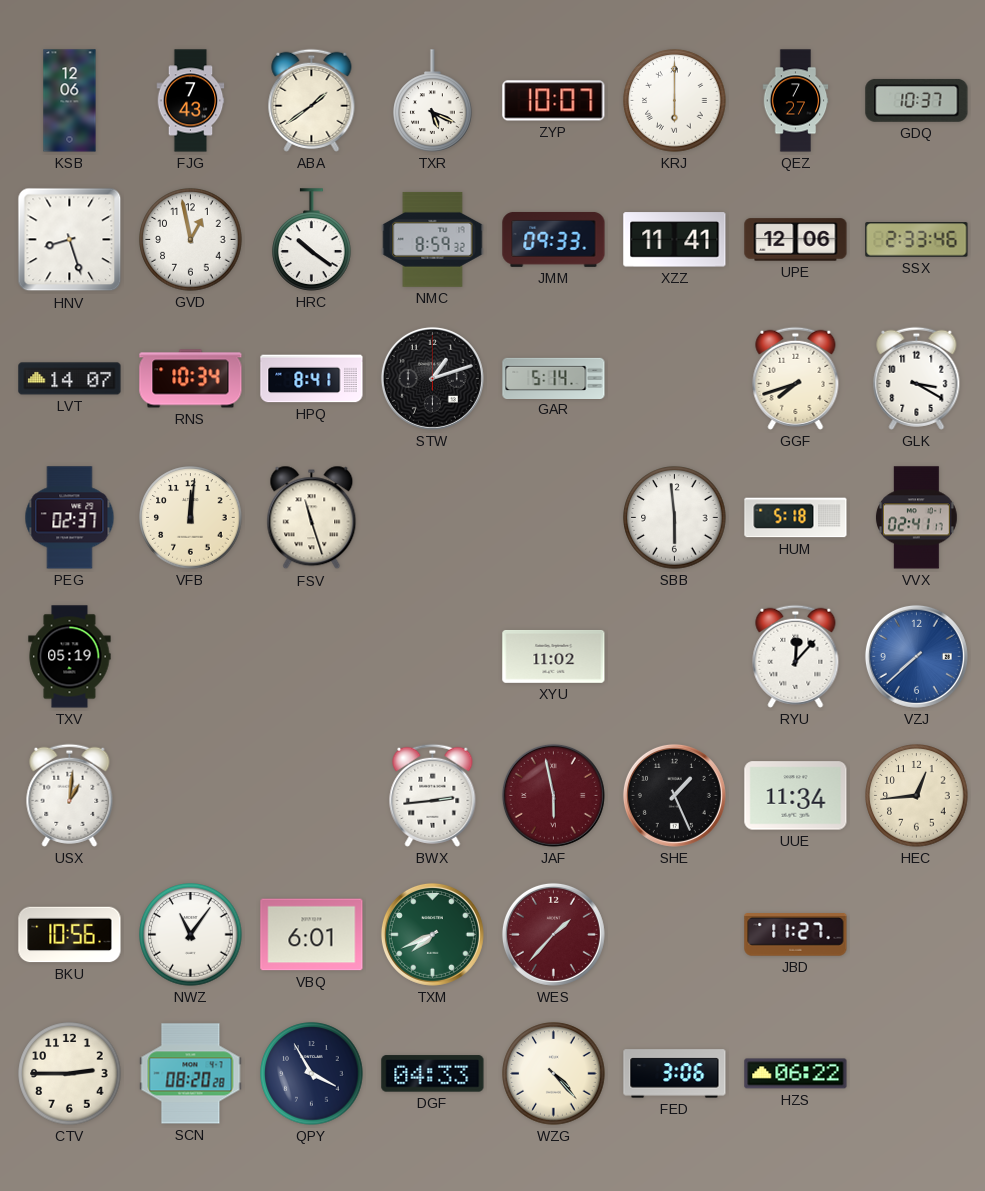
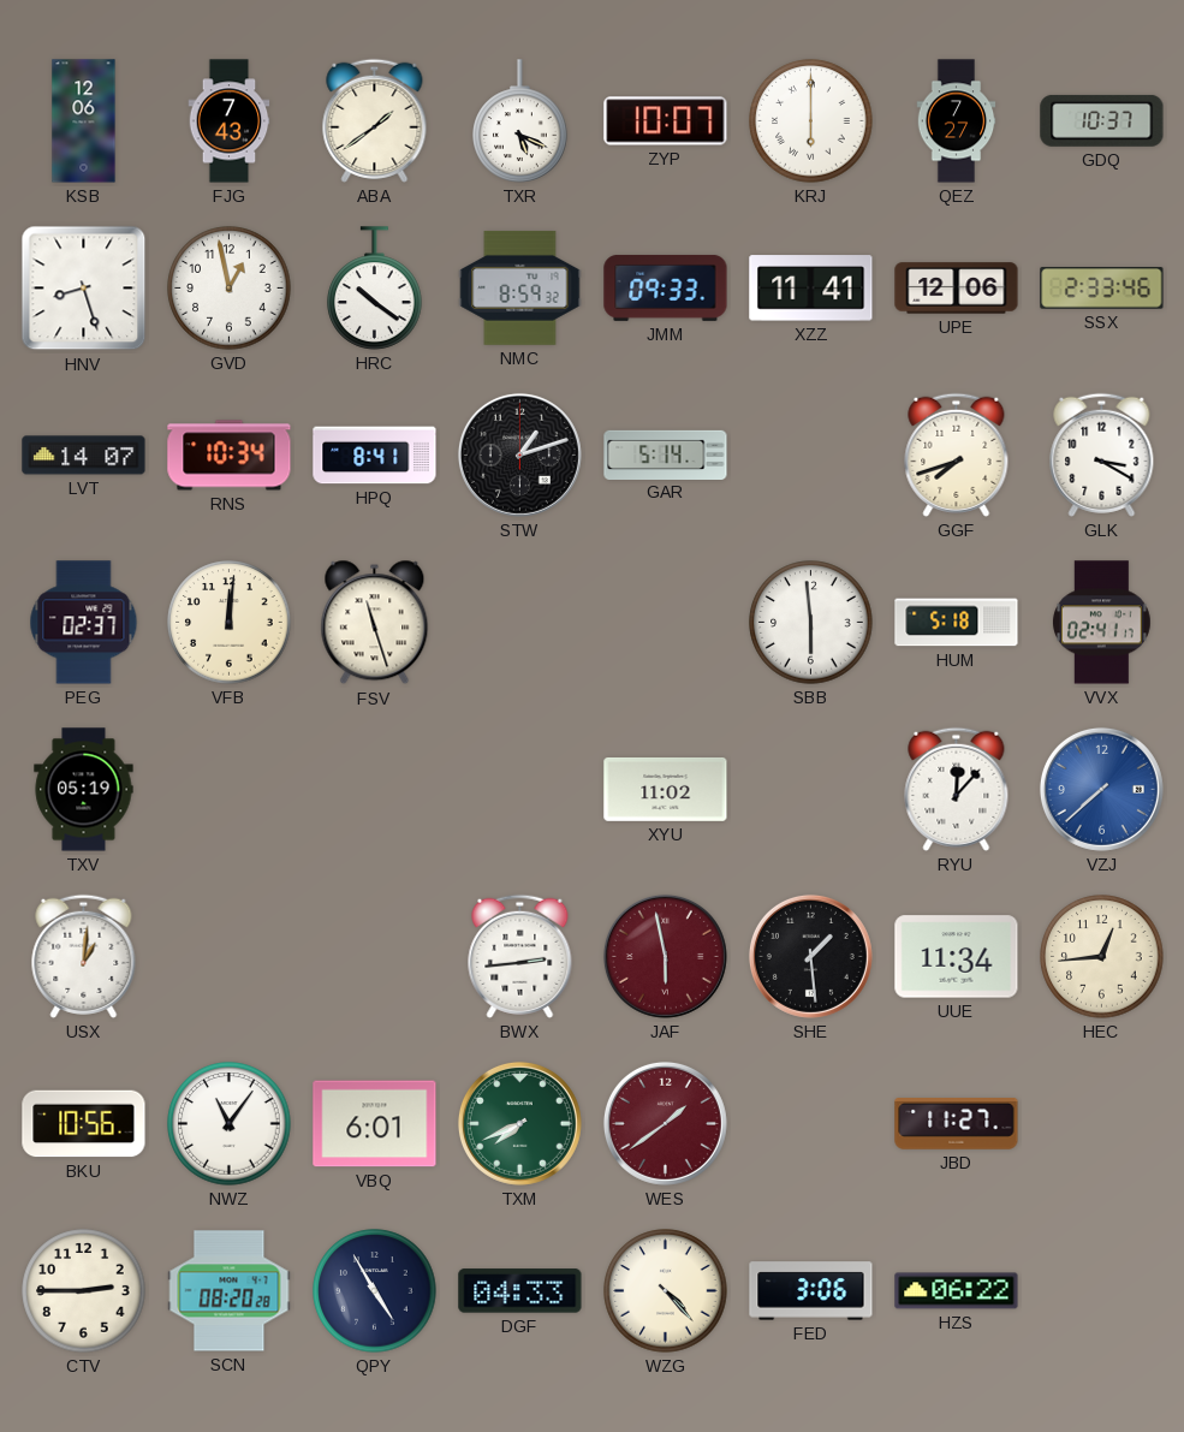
SHE: 1:26 -> 1:29
WES: 1:37 -> 1:39
QPY: 3:55 -> 4:55
